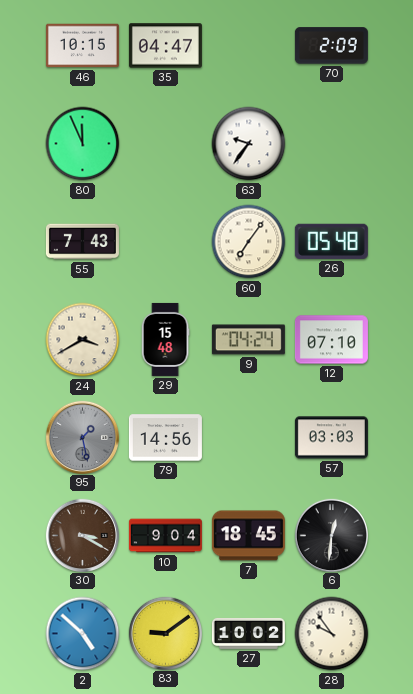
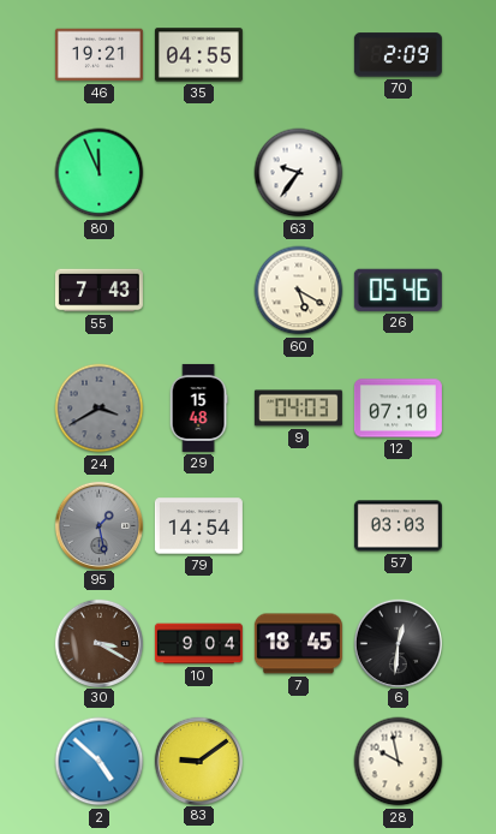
46: 10:15 -> 19:21
35: 04:47 -> 04:55
60: 7:06 -> 5:20
26: 05:48 -> 05:46
24 dial: cream -> grey
9: 04:24 -> 04:03
79: 14:56 -> 14:54
27: 10:02 -> none
28: 9:54 -> 9:58
